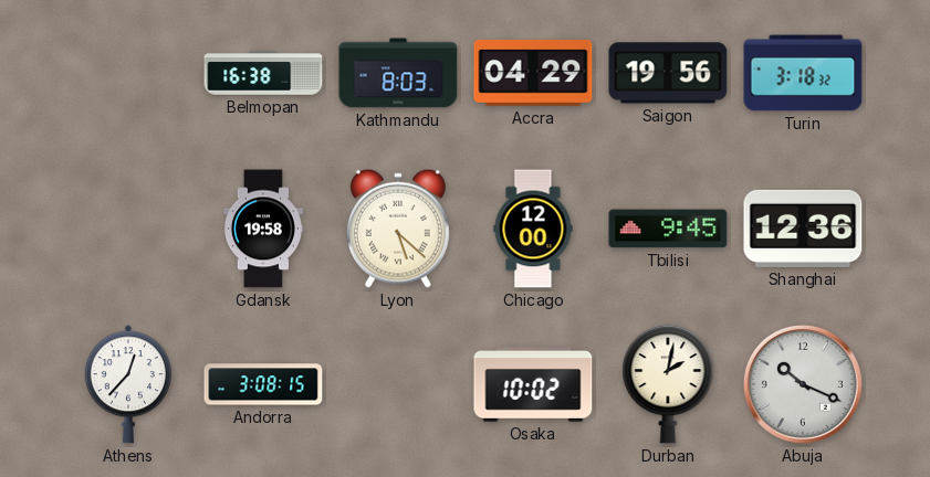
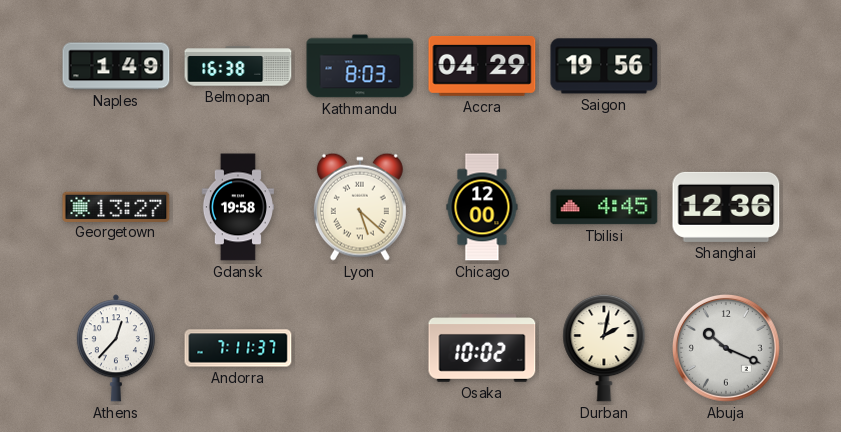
Naples: none -> 1:49
Turin: 3:18 -> none
Georgetown: none -> 13:27
Tbilisi: 9:45 -> 4:45
Andorra: 3:08 -> 7:11
